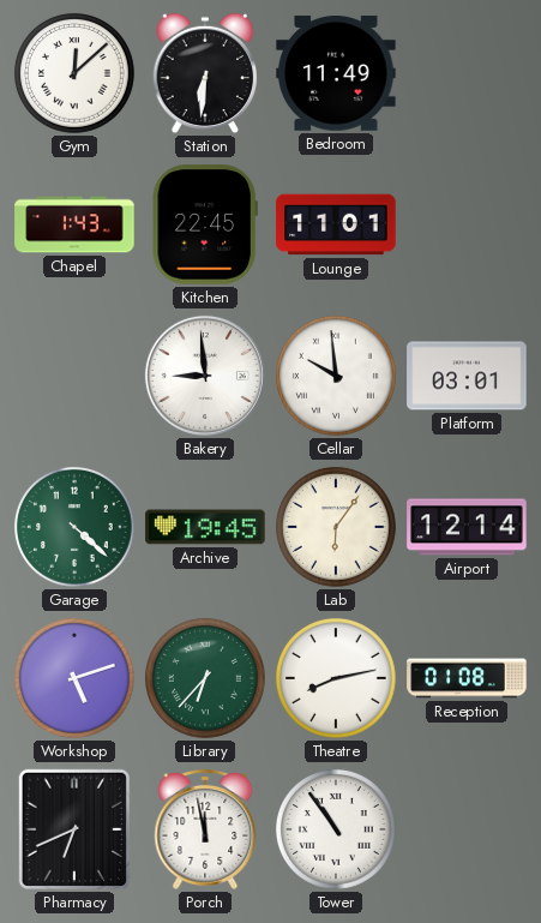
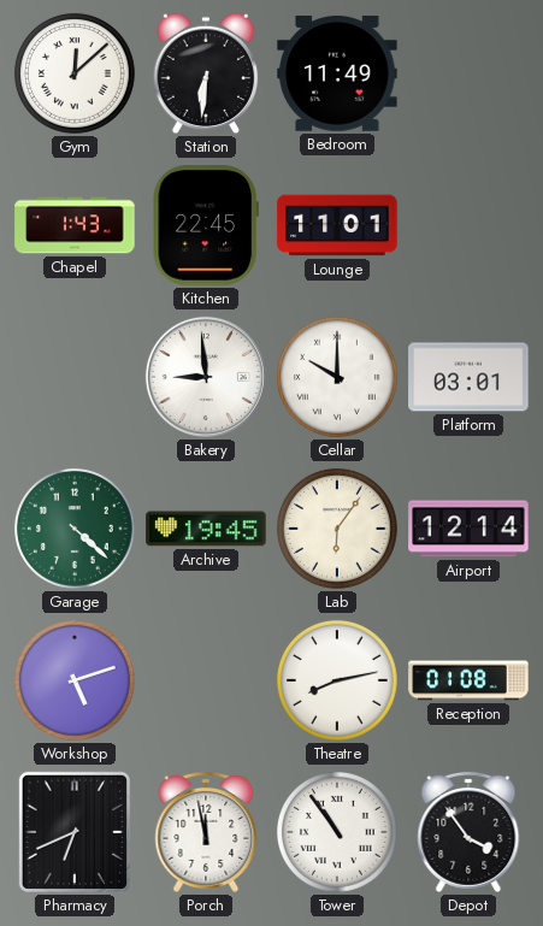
Cellar: 9:59 -> 10:00
Library: 6:37 -> none
Depot: none -> 3:54
